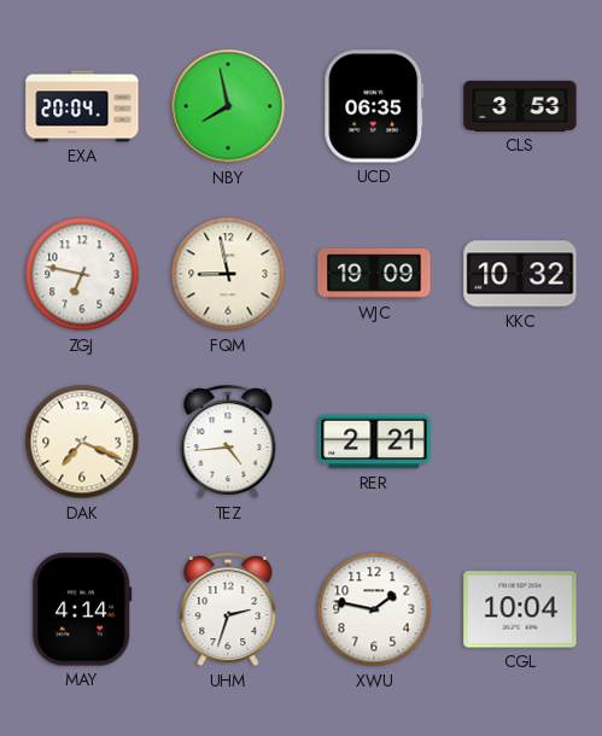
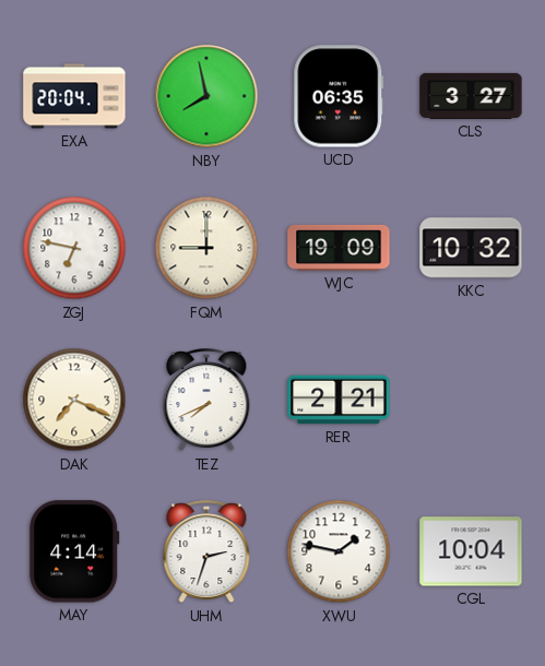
CLS: 3:53 -> 3:27
FQM: 8:58 -> 9:00
TEZ: 4:44 -> 7:41
